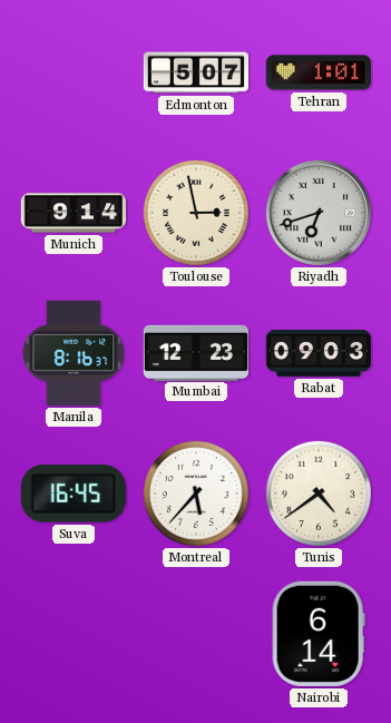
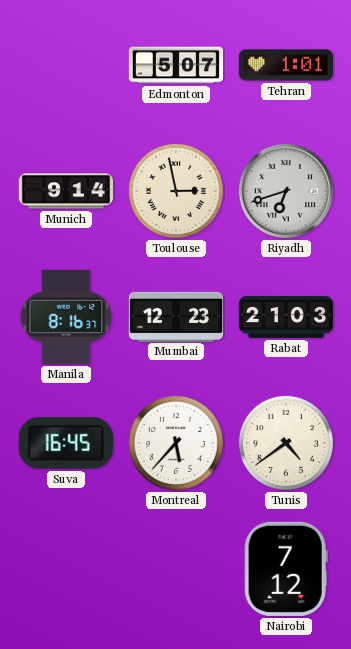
Rabat: 09:03 -> 21:03
Nairobi: 6:14 -> 7:12
